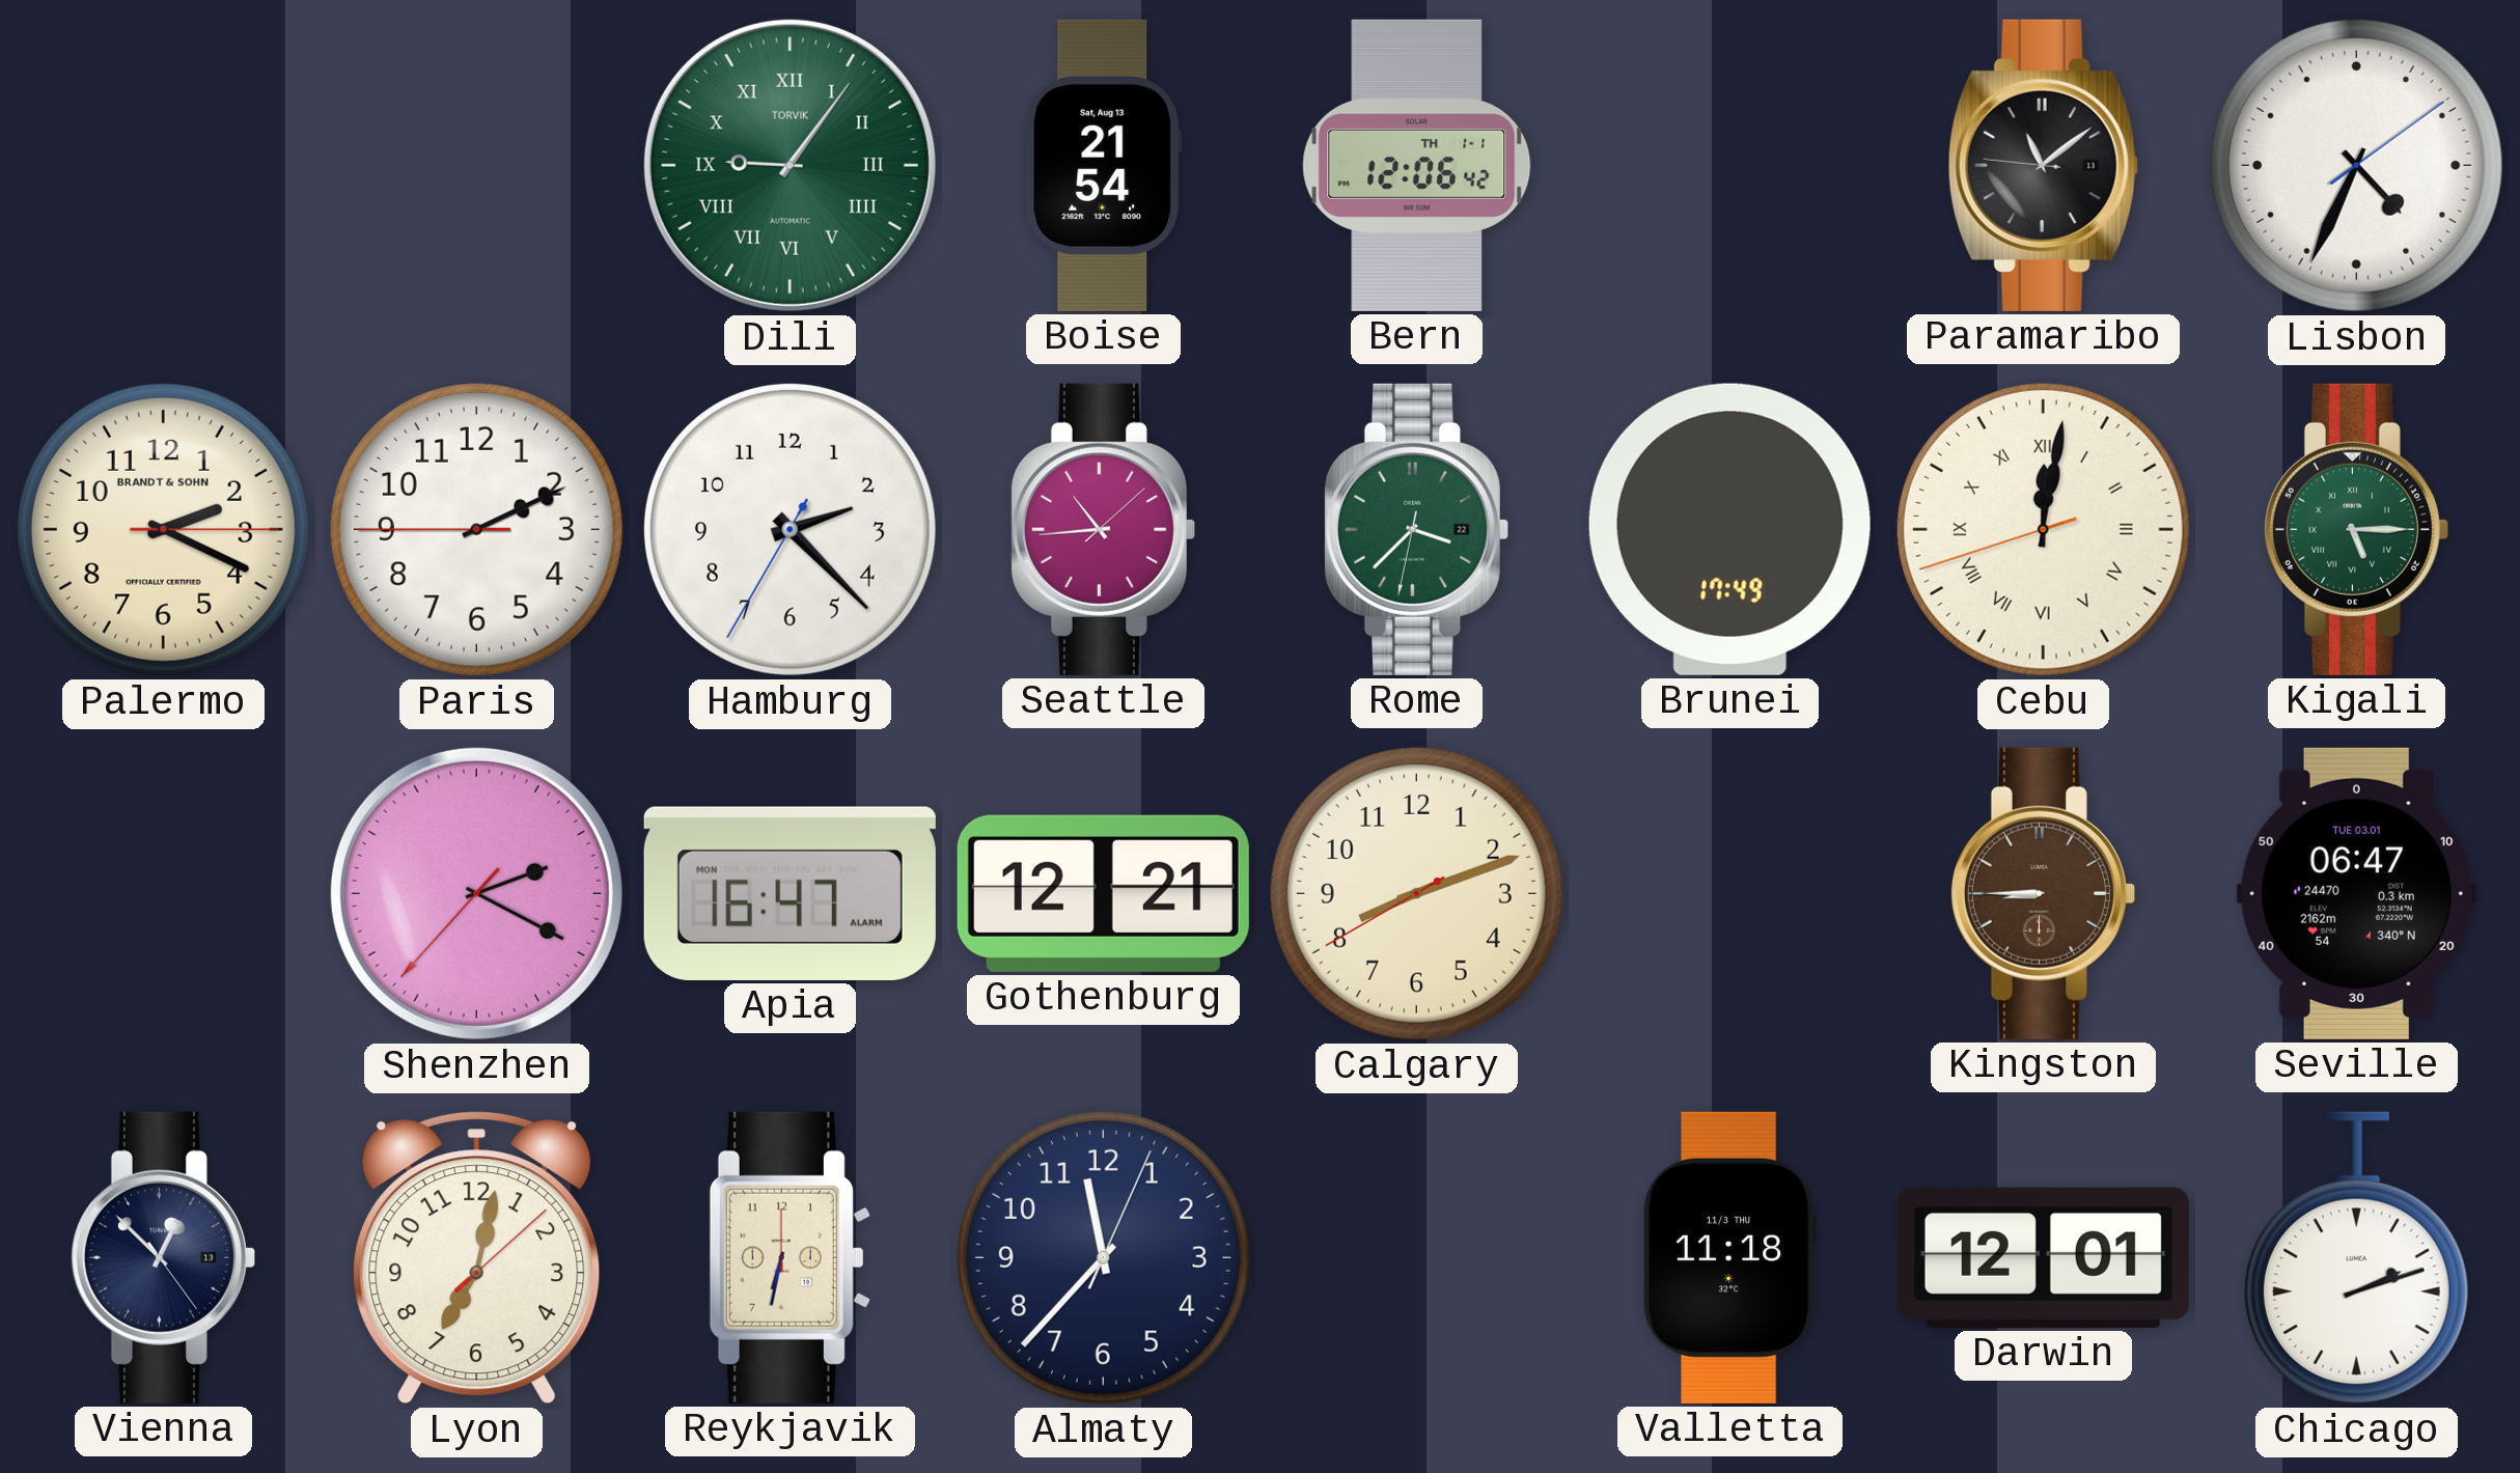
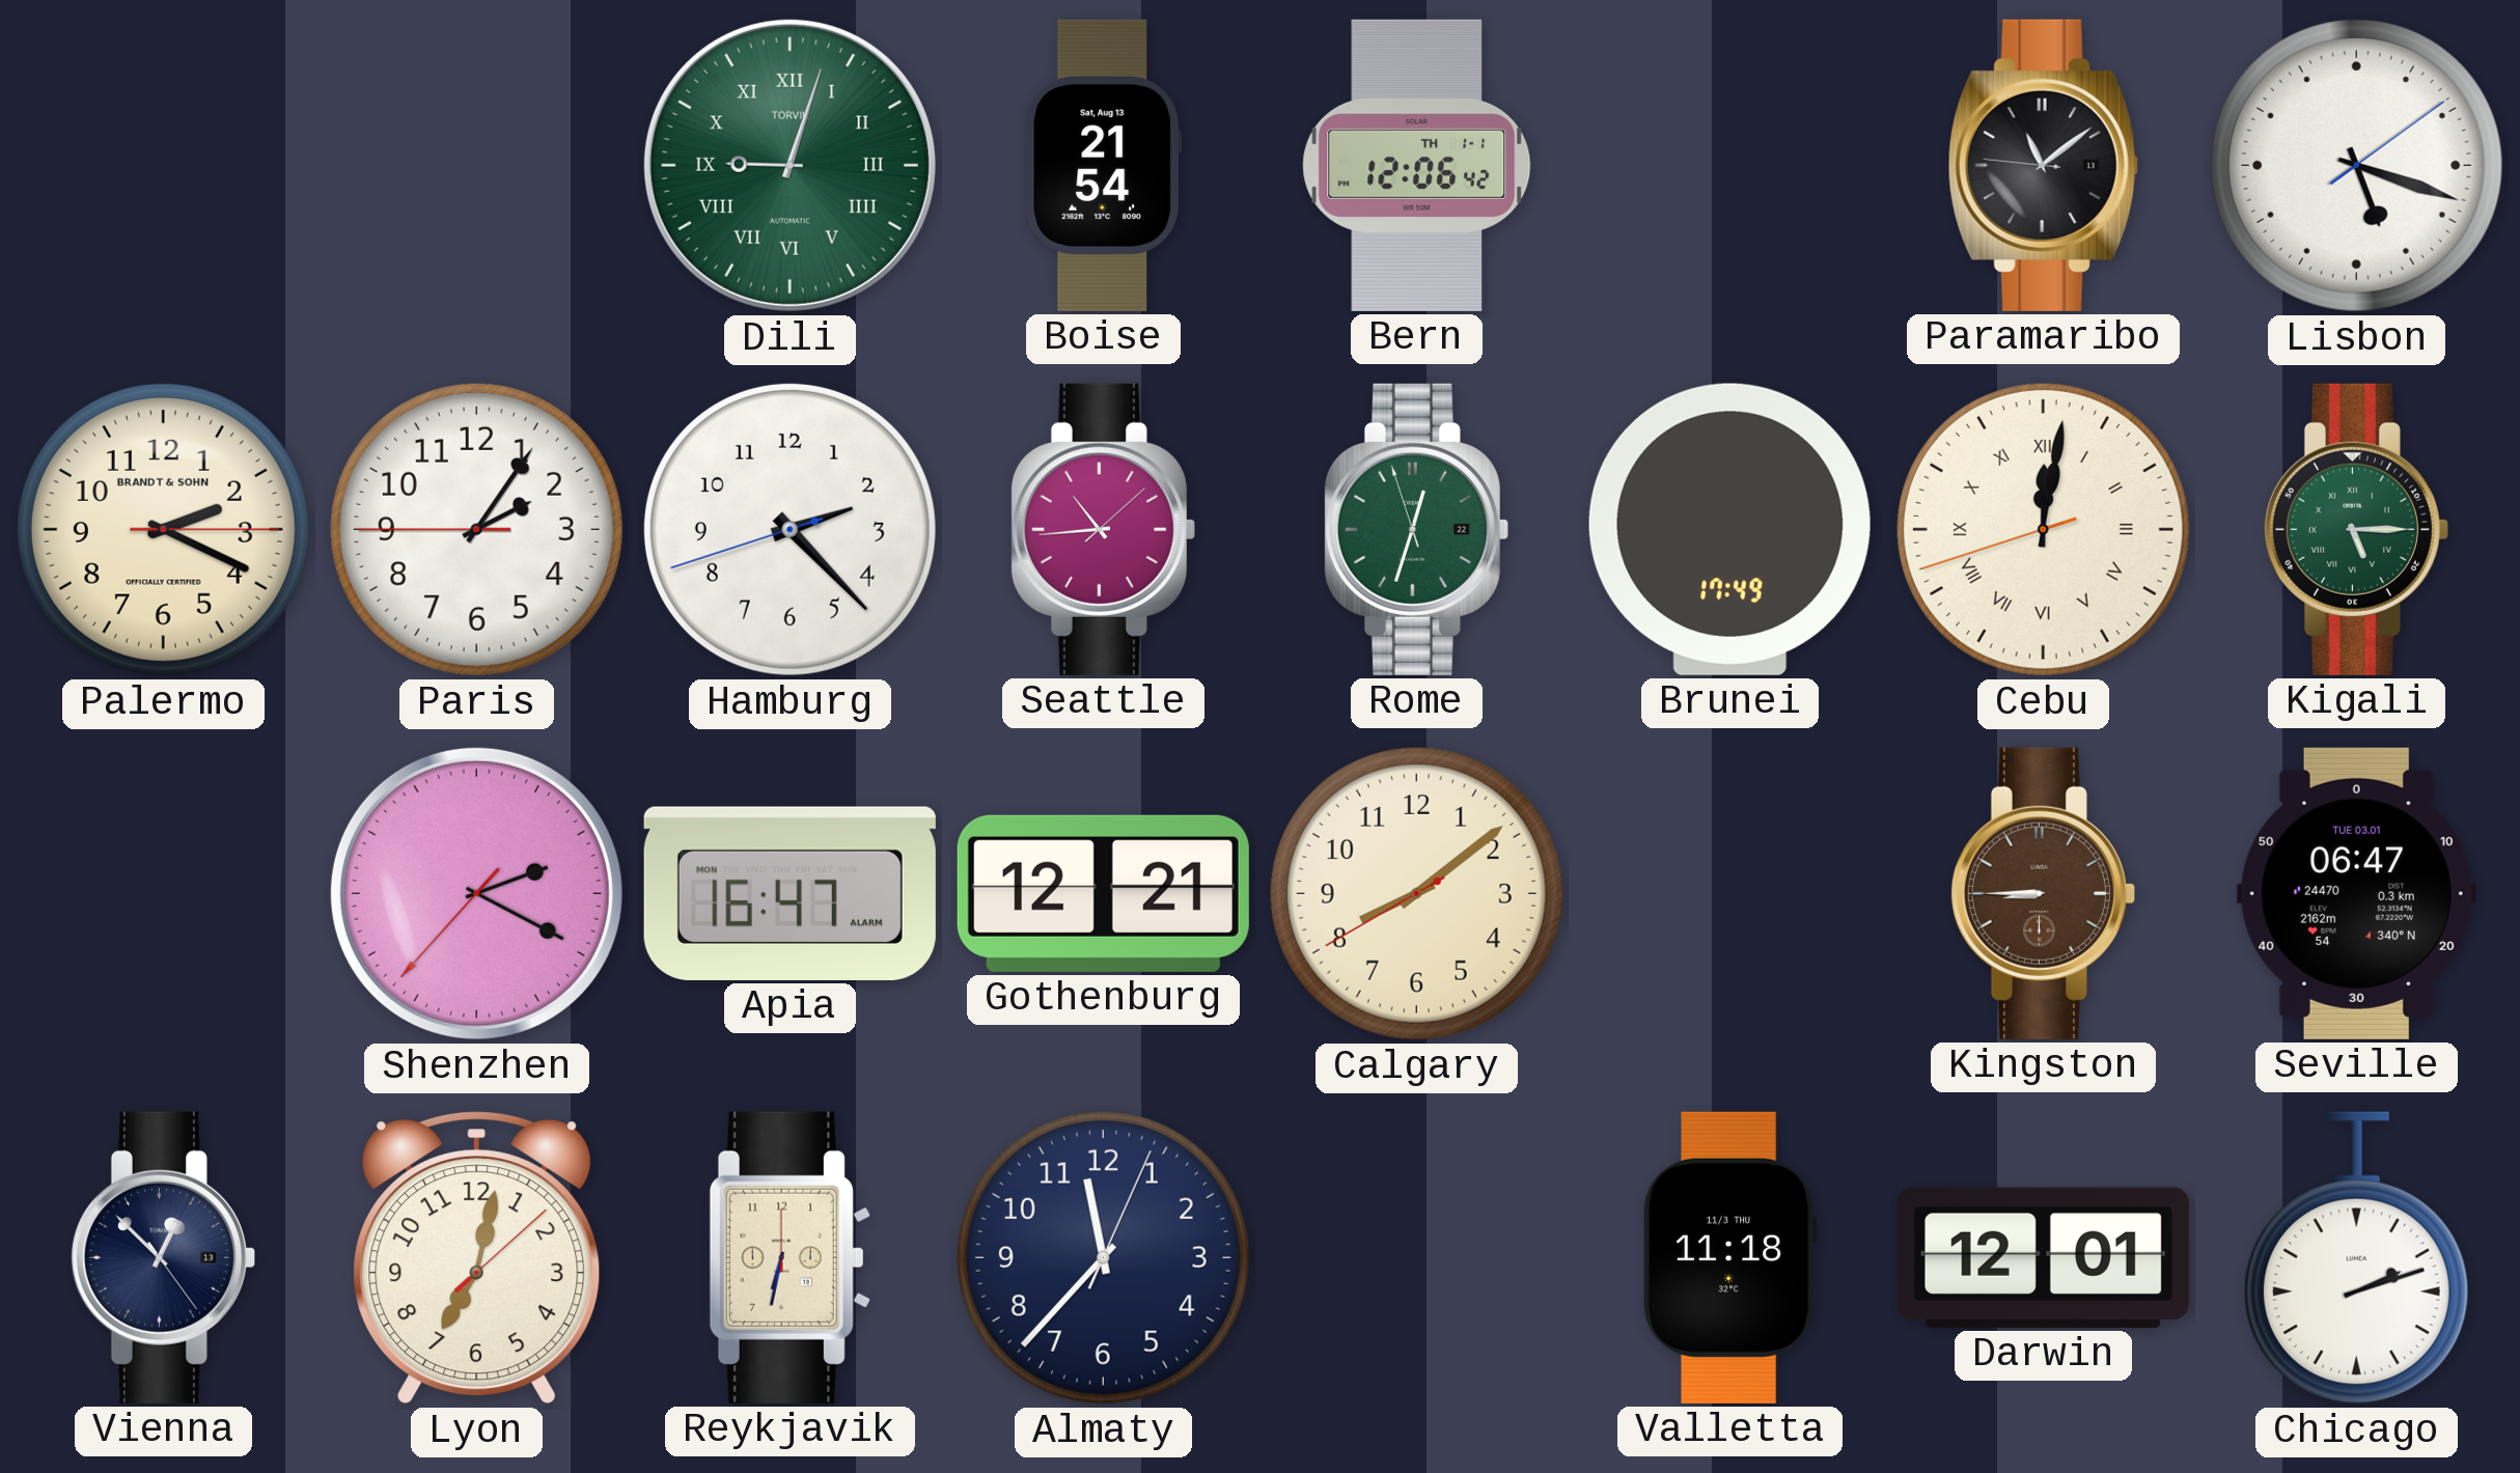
Dili: 9:06 -> 9:03
Lisbon: 4:34 -> 5:18
Paris: 2:10 -> 2:05
Hamburg: 2:22:35 -> 2:22:42
Rome: 3:37 -> 12:32
Calgary: 8:11 -> 8:08
